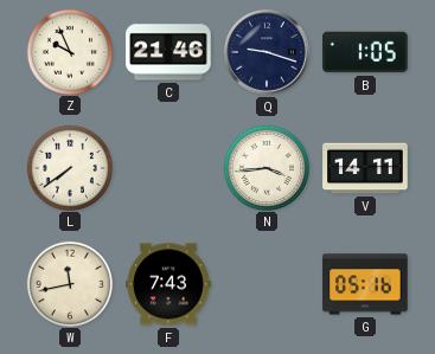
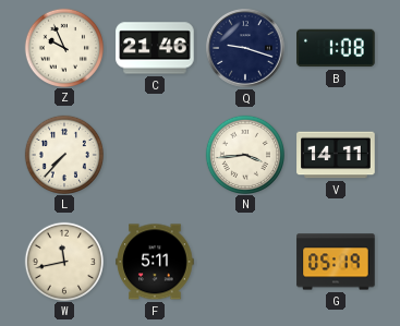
B: 1:05 -> 1:08
L: 7:39 -> 7:37
F: 7:43 -> 5:11
G: 05:16 -> 05:19
